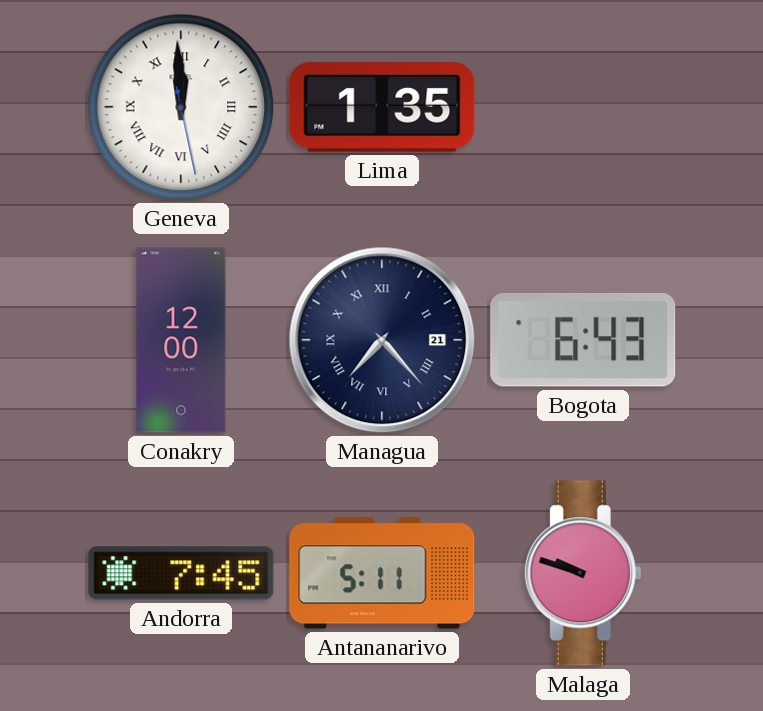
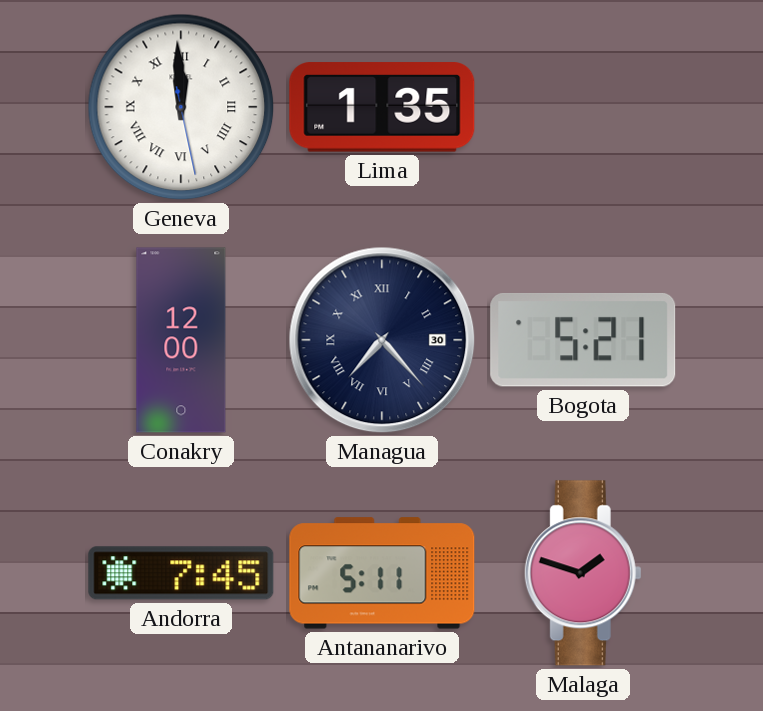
Managua date: 21 -> 30
Bogota: 6:43 -> 5:21
Malaga: 9:48 -> 1:48
